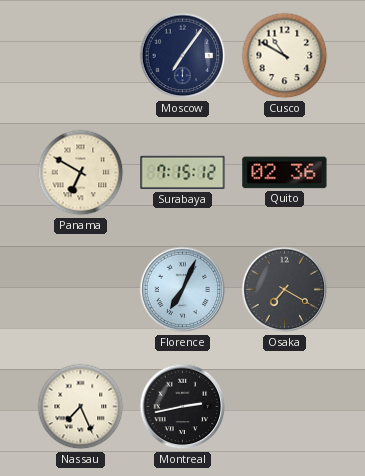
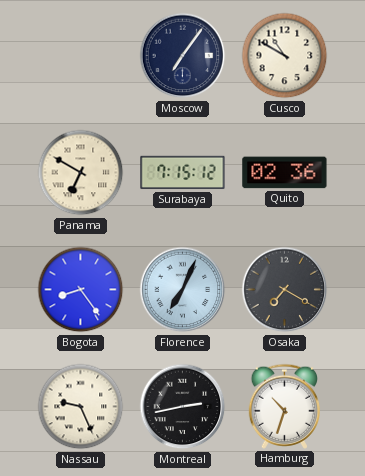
Bogota: none -> 8:24
Nassau: 7:26 -> 9:26
Hamburg: none -> 10:33
